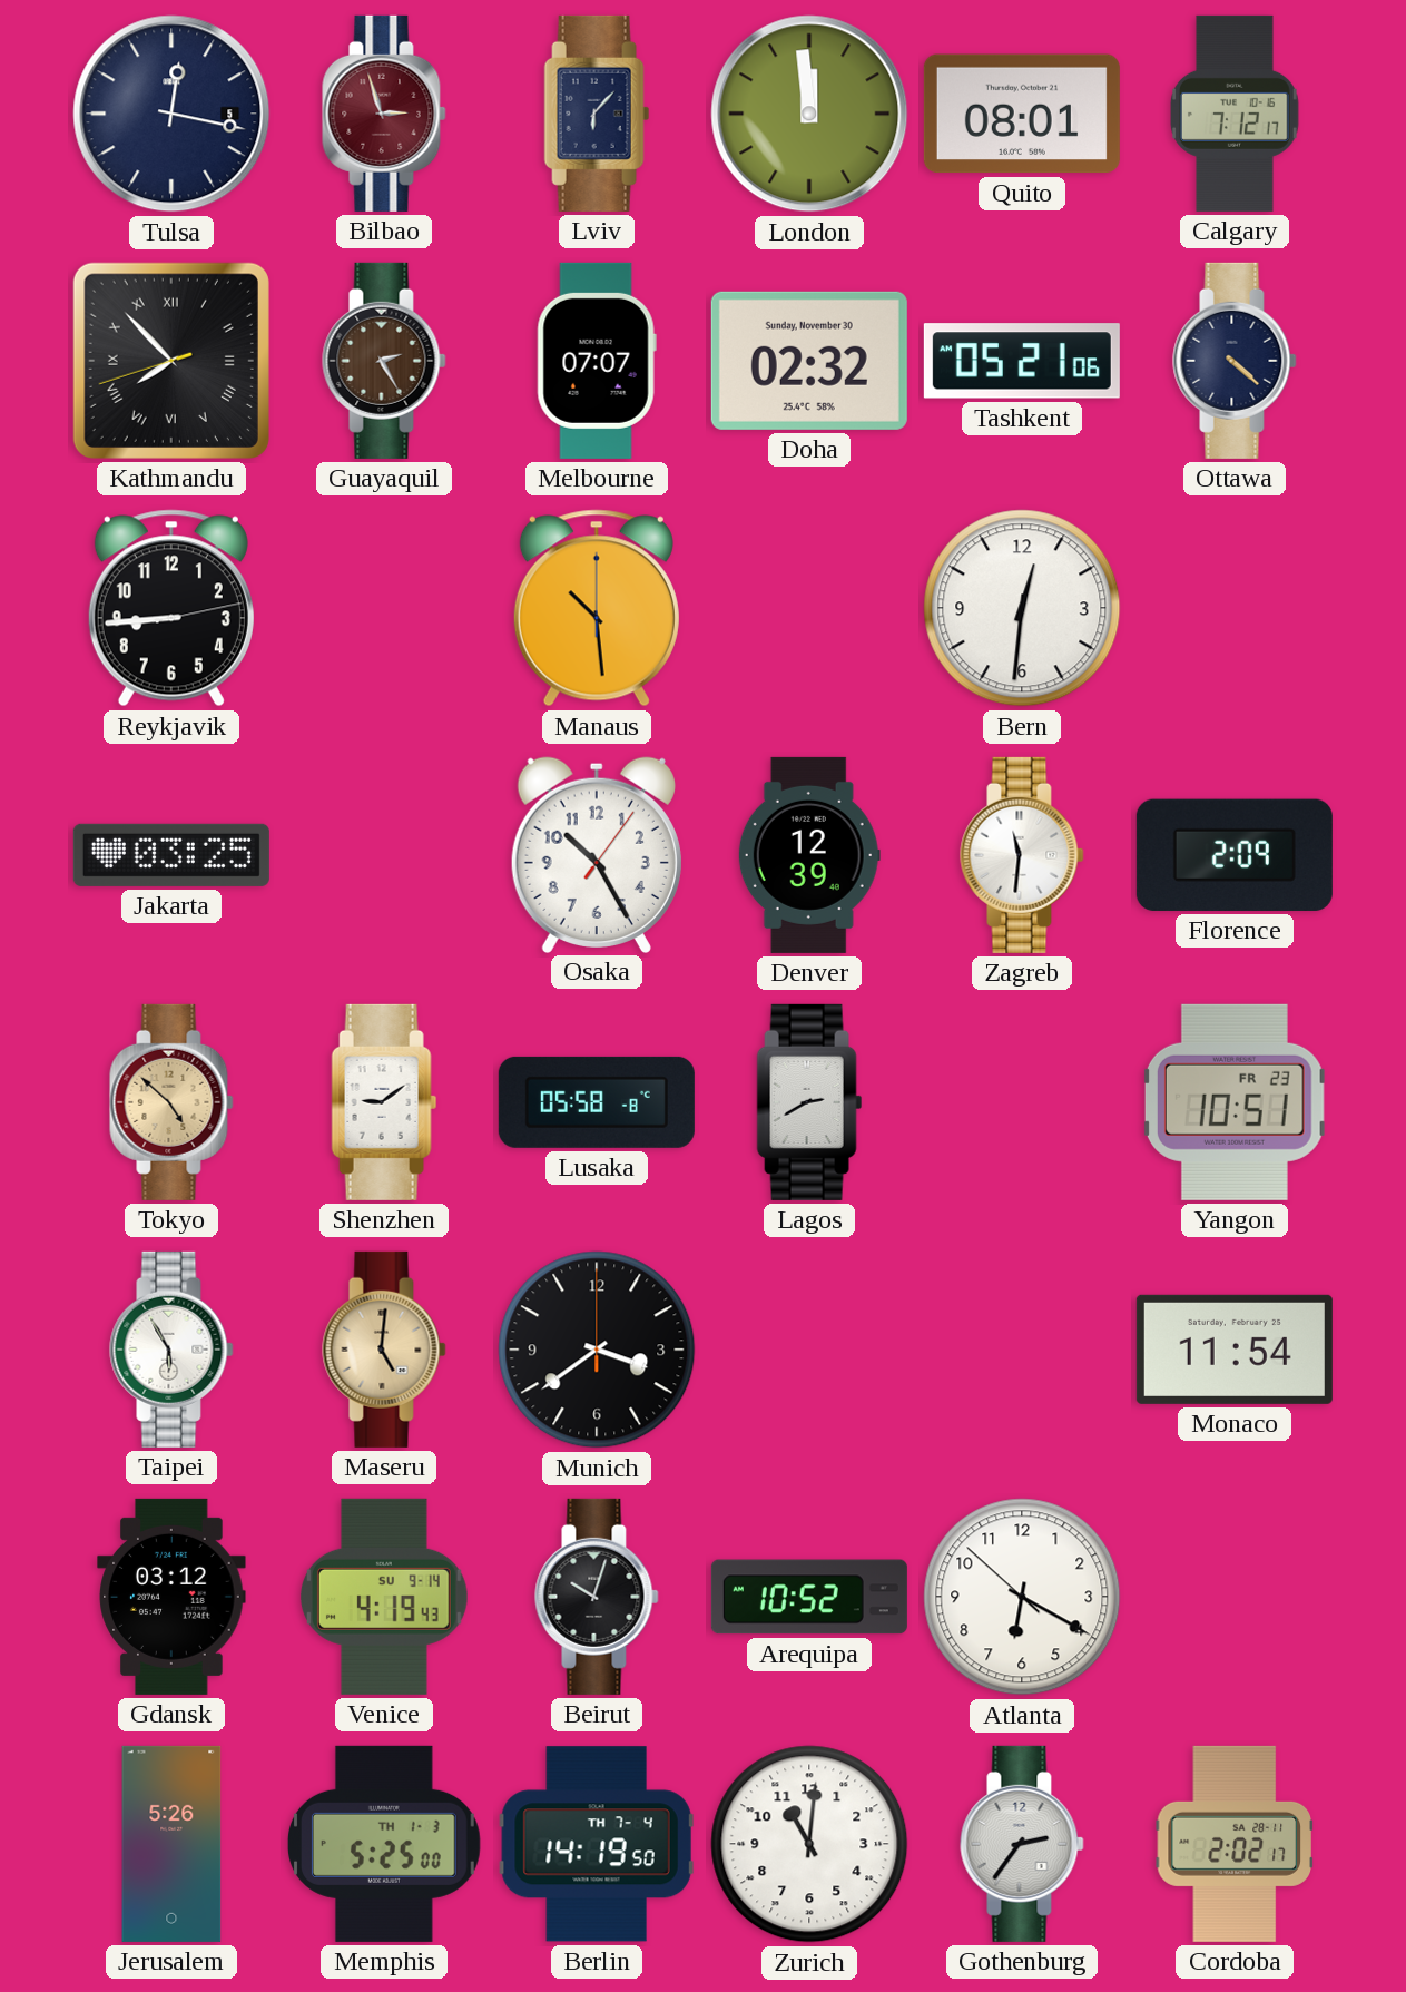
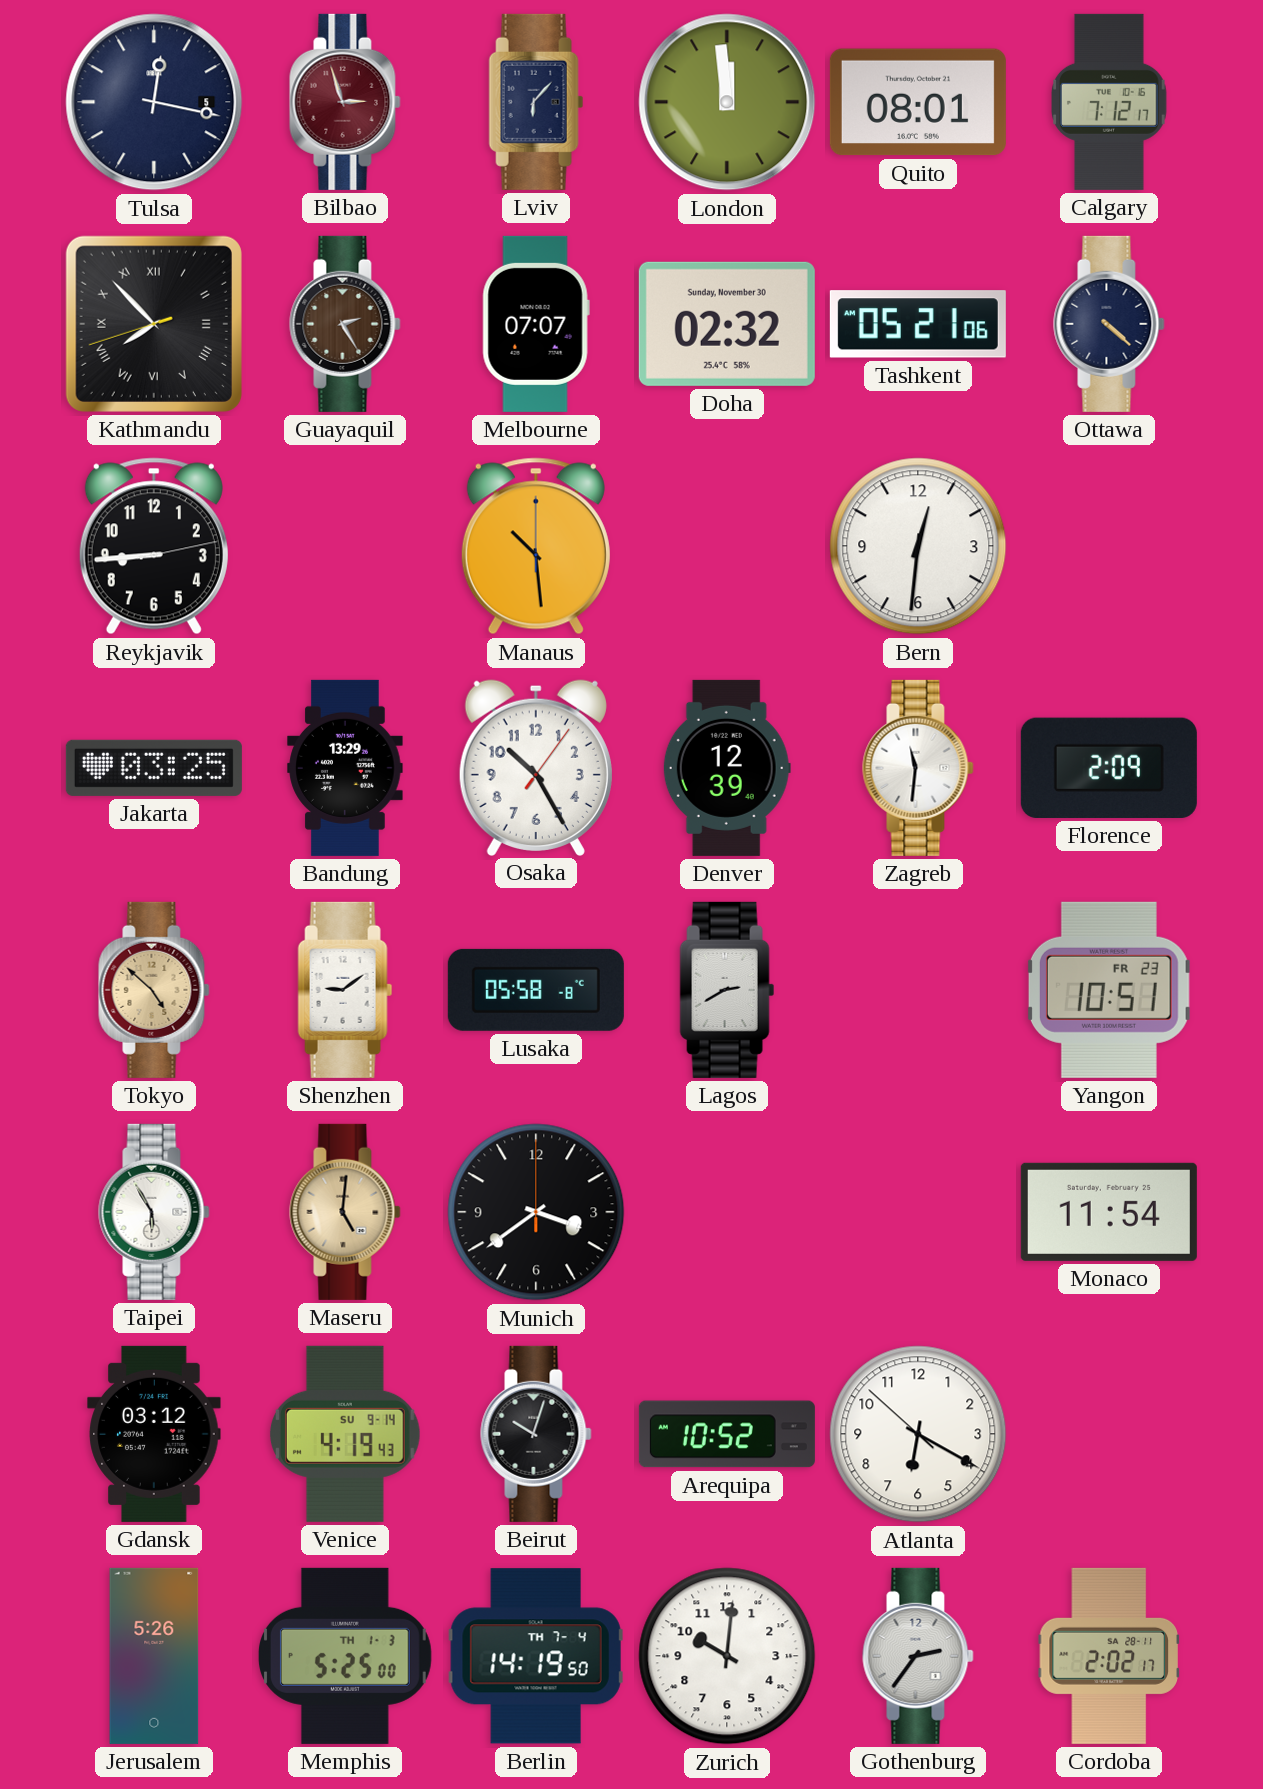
Bandung: none -> 13:29
Zurich: 11:01 -> 10:01
